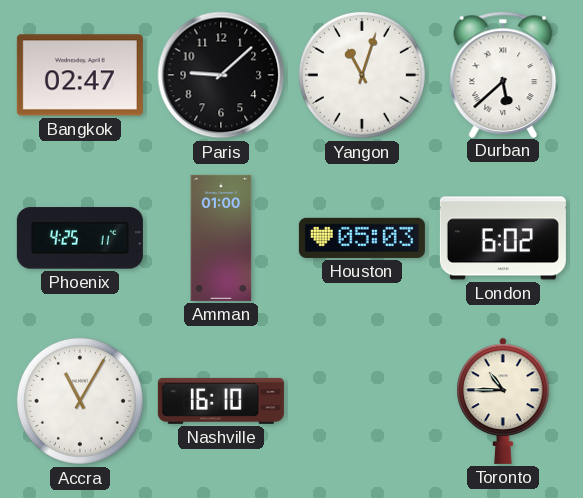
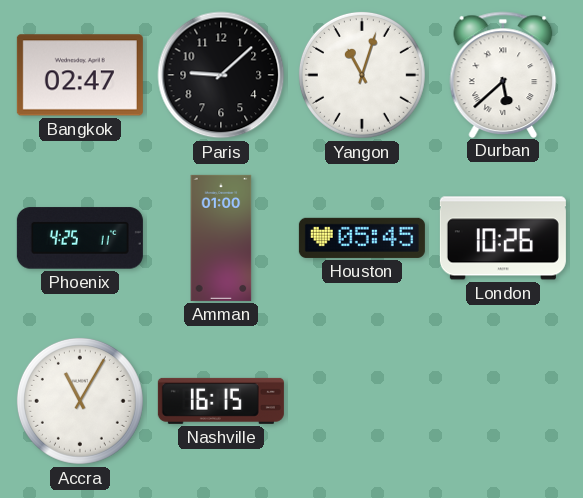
Houston: 05:03 -> 05:45
London: 6:02 -> 10:26
Nashville: 16:10 -> 16:15
Toronto: 10:45 -> none
